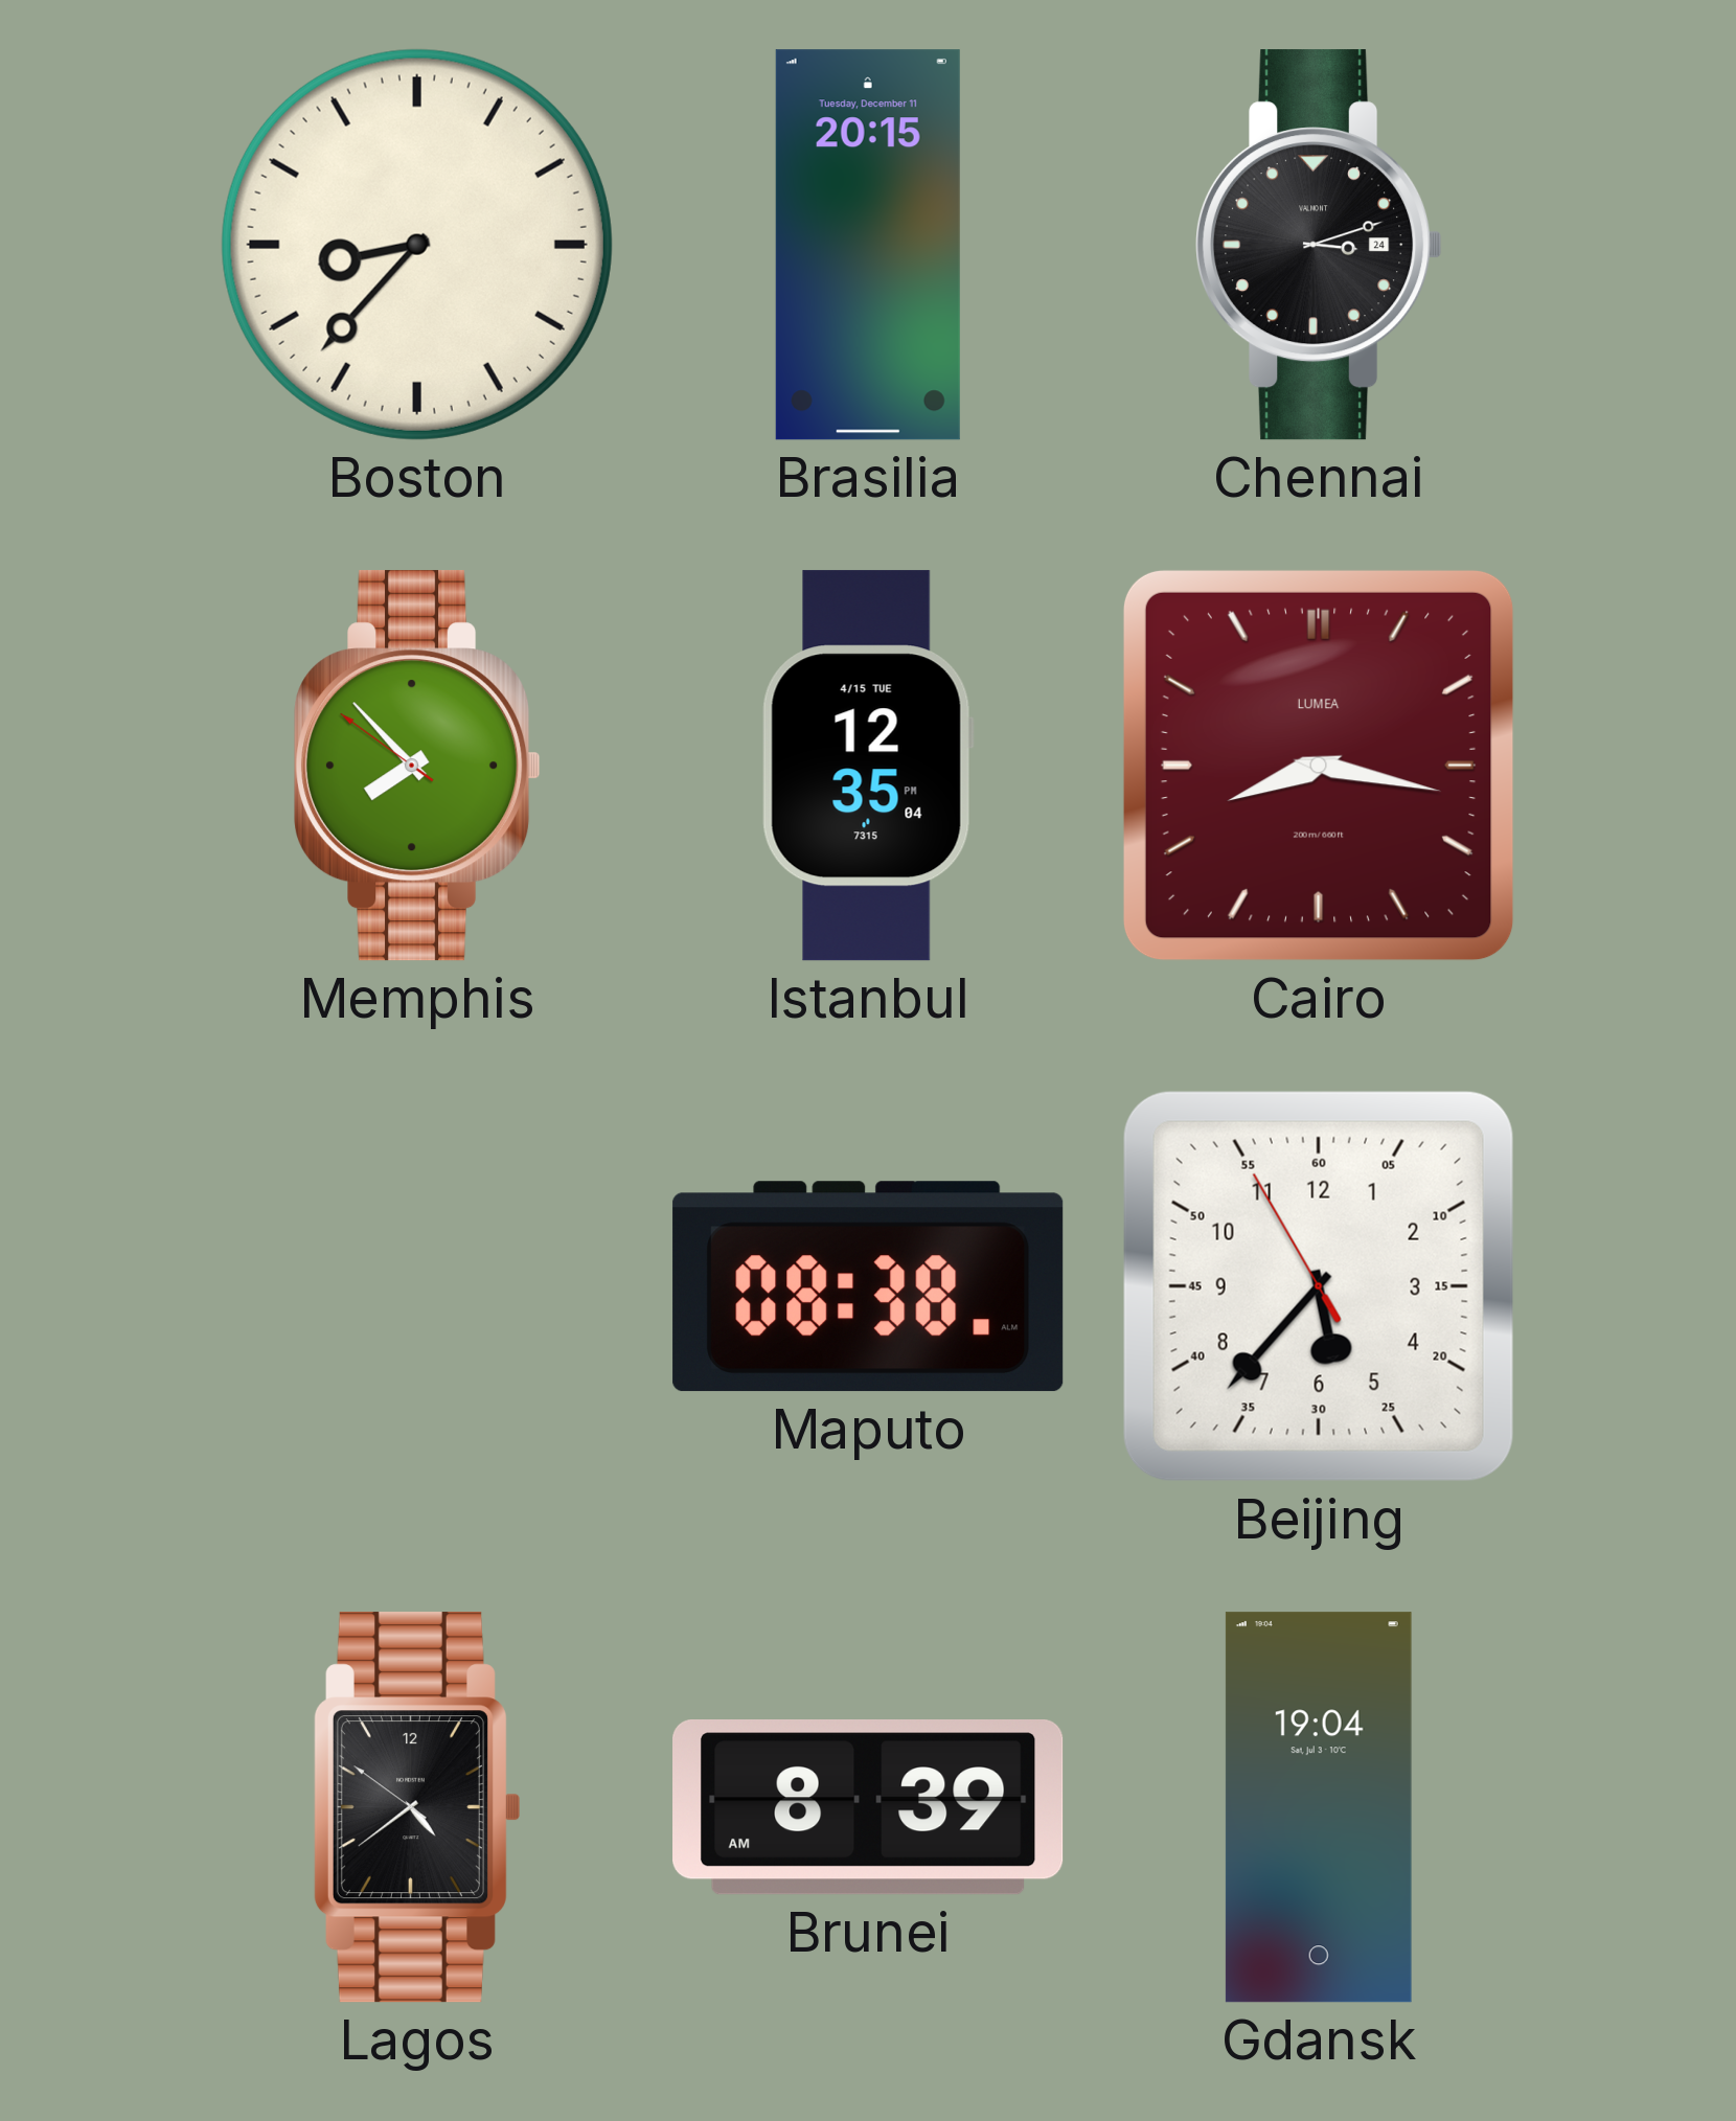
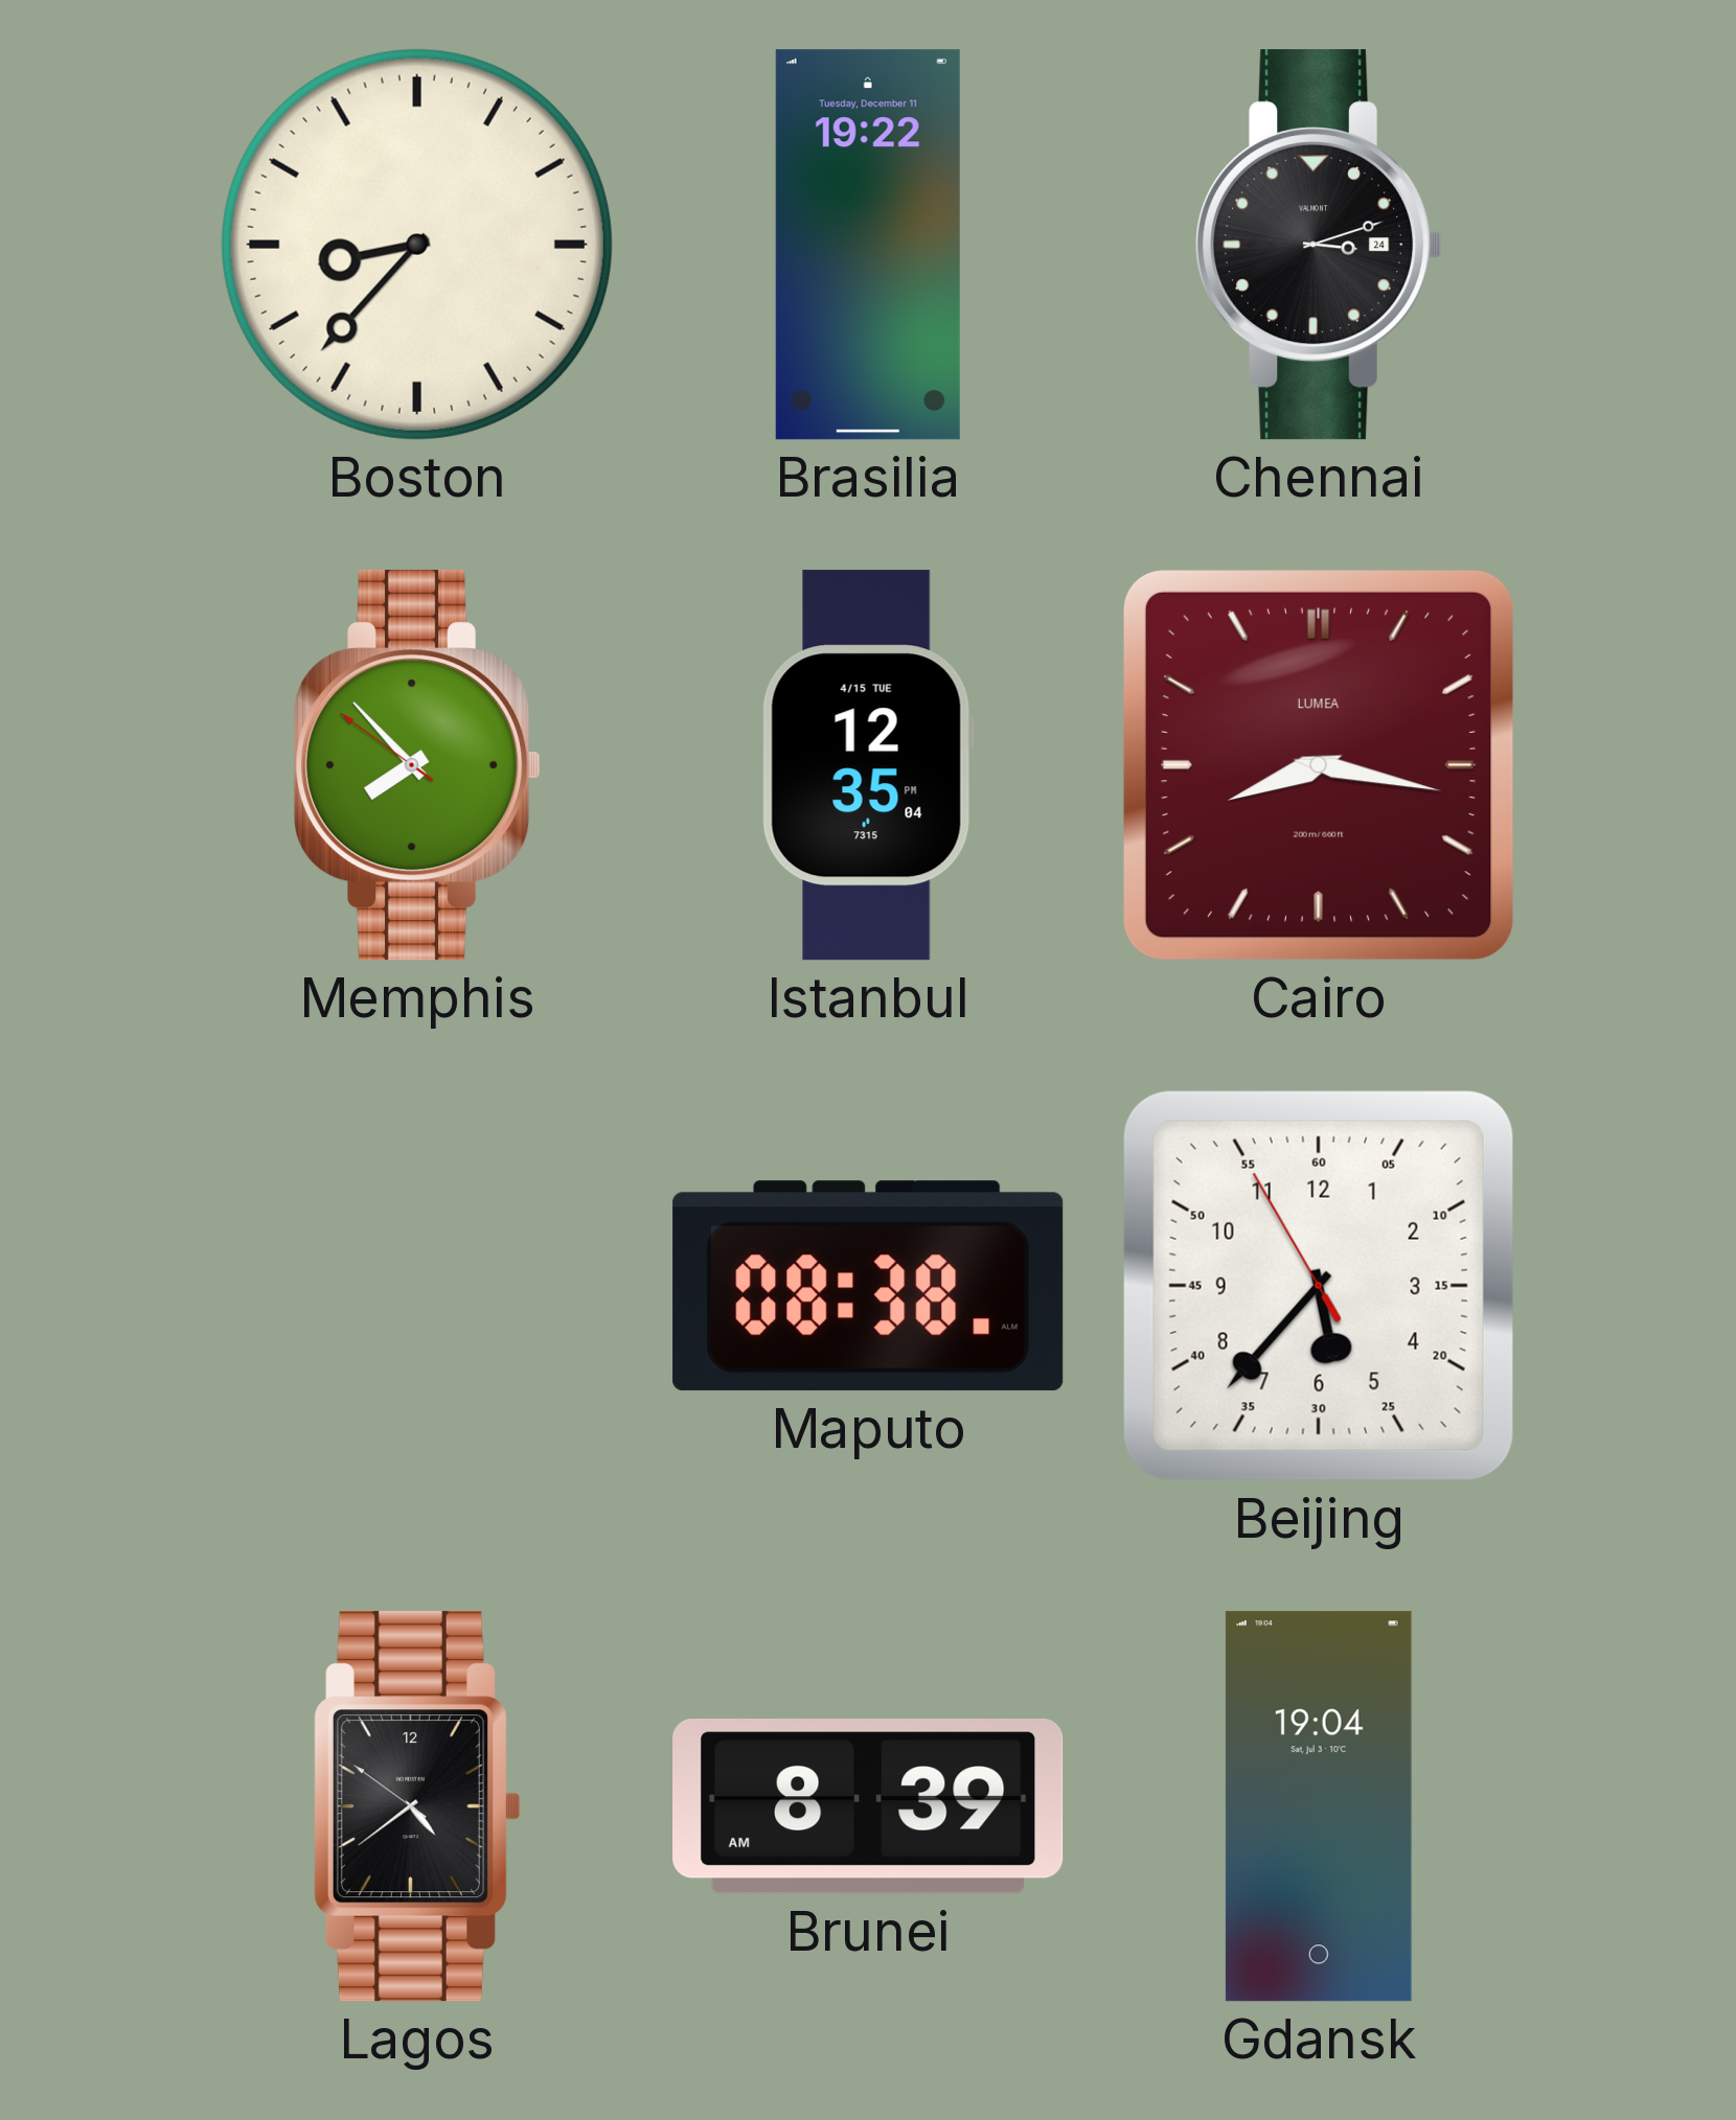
Brasilia: 20:15 -> 19:22
